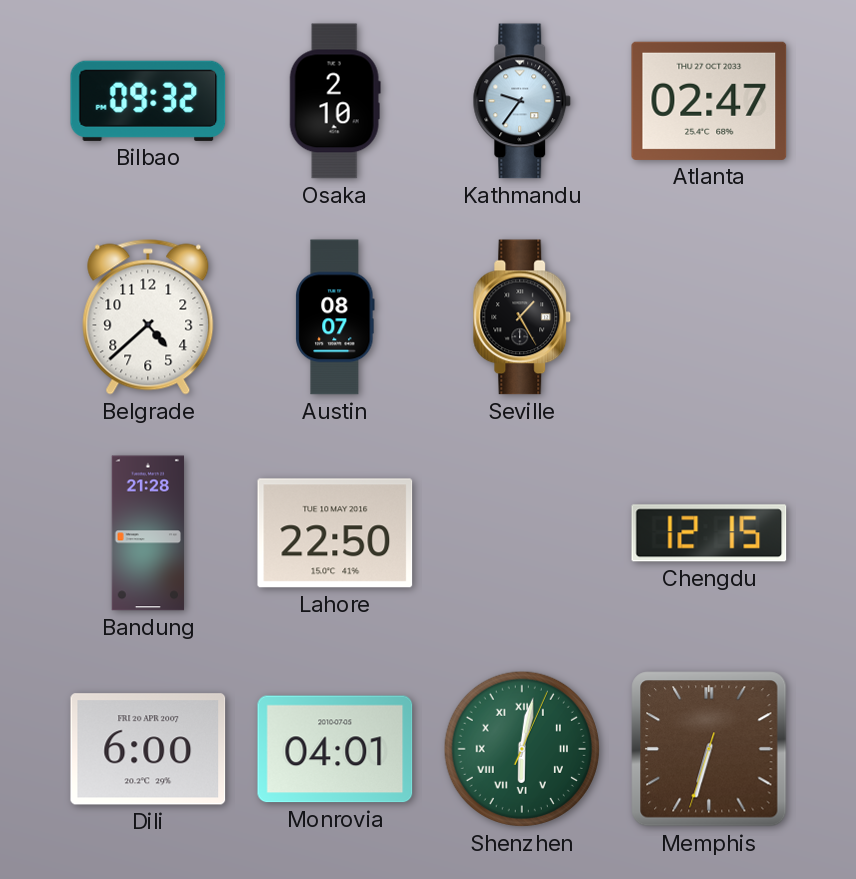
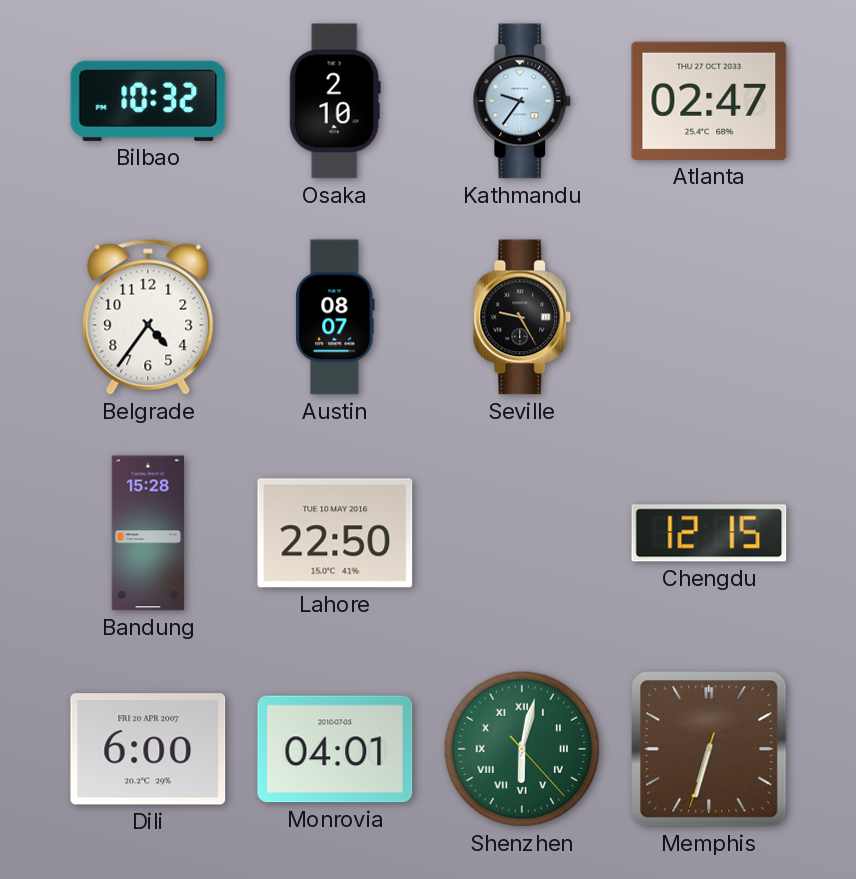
Bilbao: 09:32 -> 10:32
Belgrade: 4:38 -> 4:36
Seville: 1:25 -> 9:25
Bandung: 21:28 -> 15:28
Shenzhen: 6:02:04 -> 6:02:23
